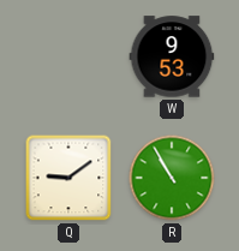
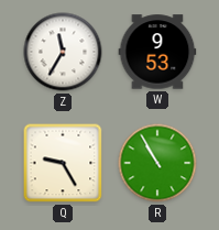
Z: none -> 11:35
Q: 9:09 -> 9:25
